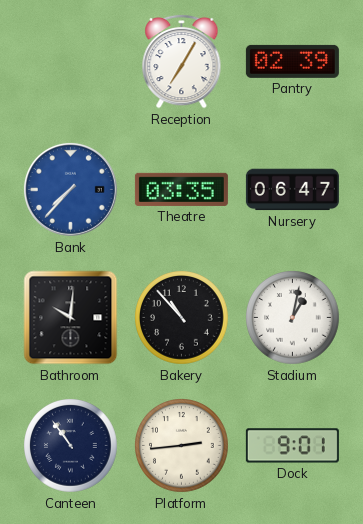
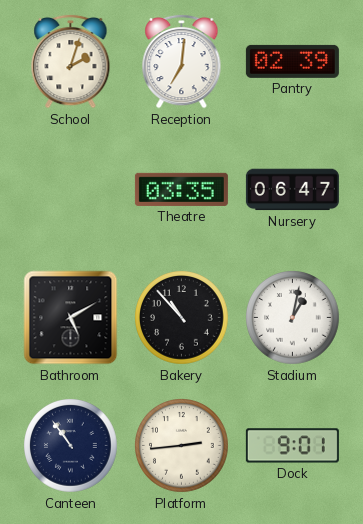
School: none -> 2:03
Reception: 7:05 -> 7:01
Bank: 7:37 -> none
Bathroom: 10:01 -> 5:10
